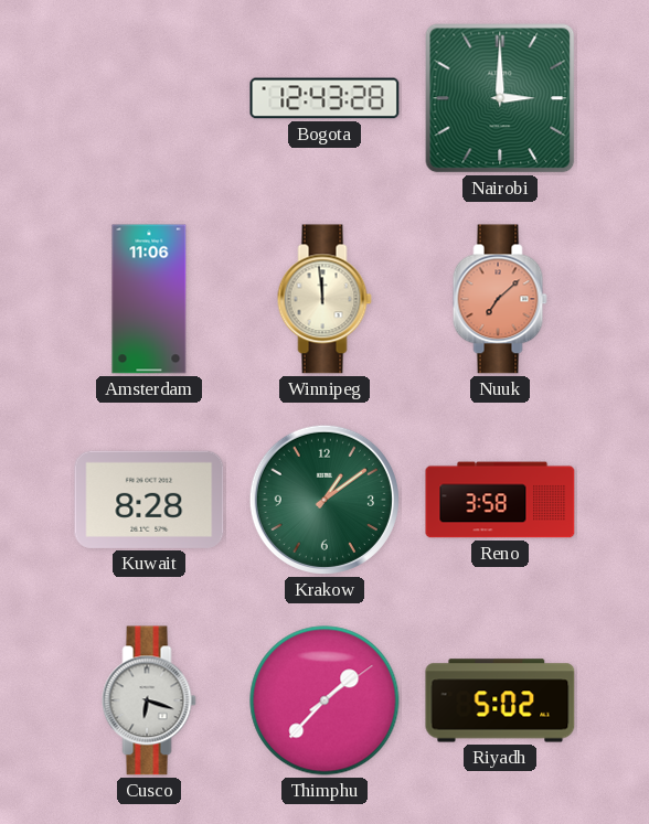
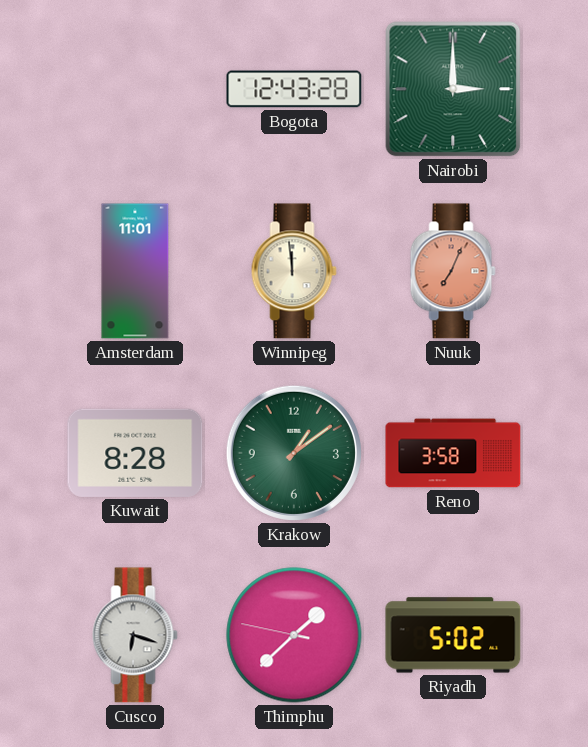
Amsterdam: 11:06 -> 11:01
Nuuk: 7:08 -> 7:04
Thimphu: 1:37:09 -> 1:37:47
